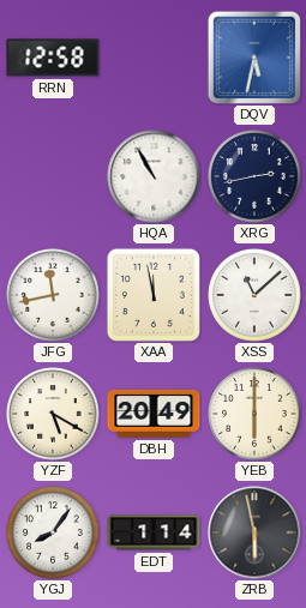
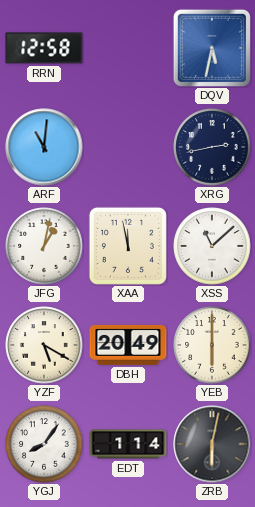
ARF: none -> 11:01
HQA: 10:55 -> none
JFG: 11:43 -> 1:02
ZRB: 5:58 -> 6:02
